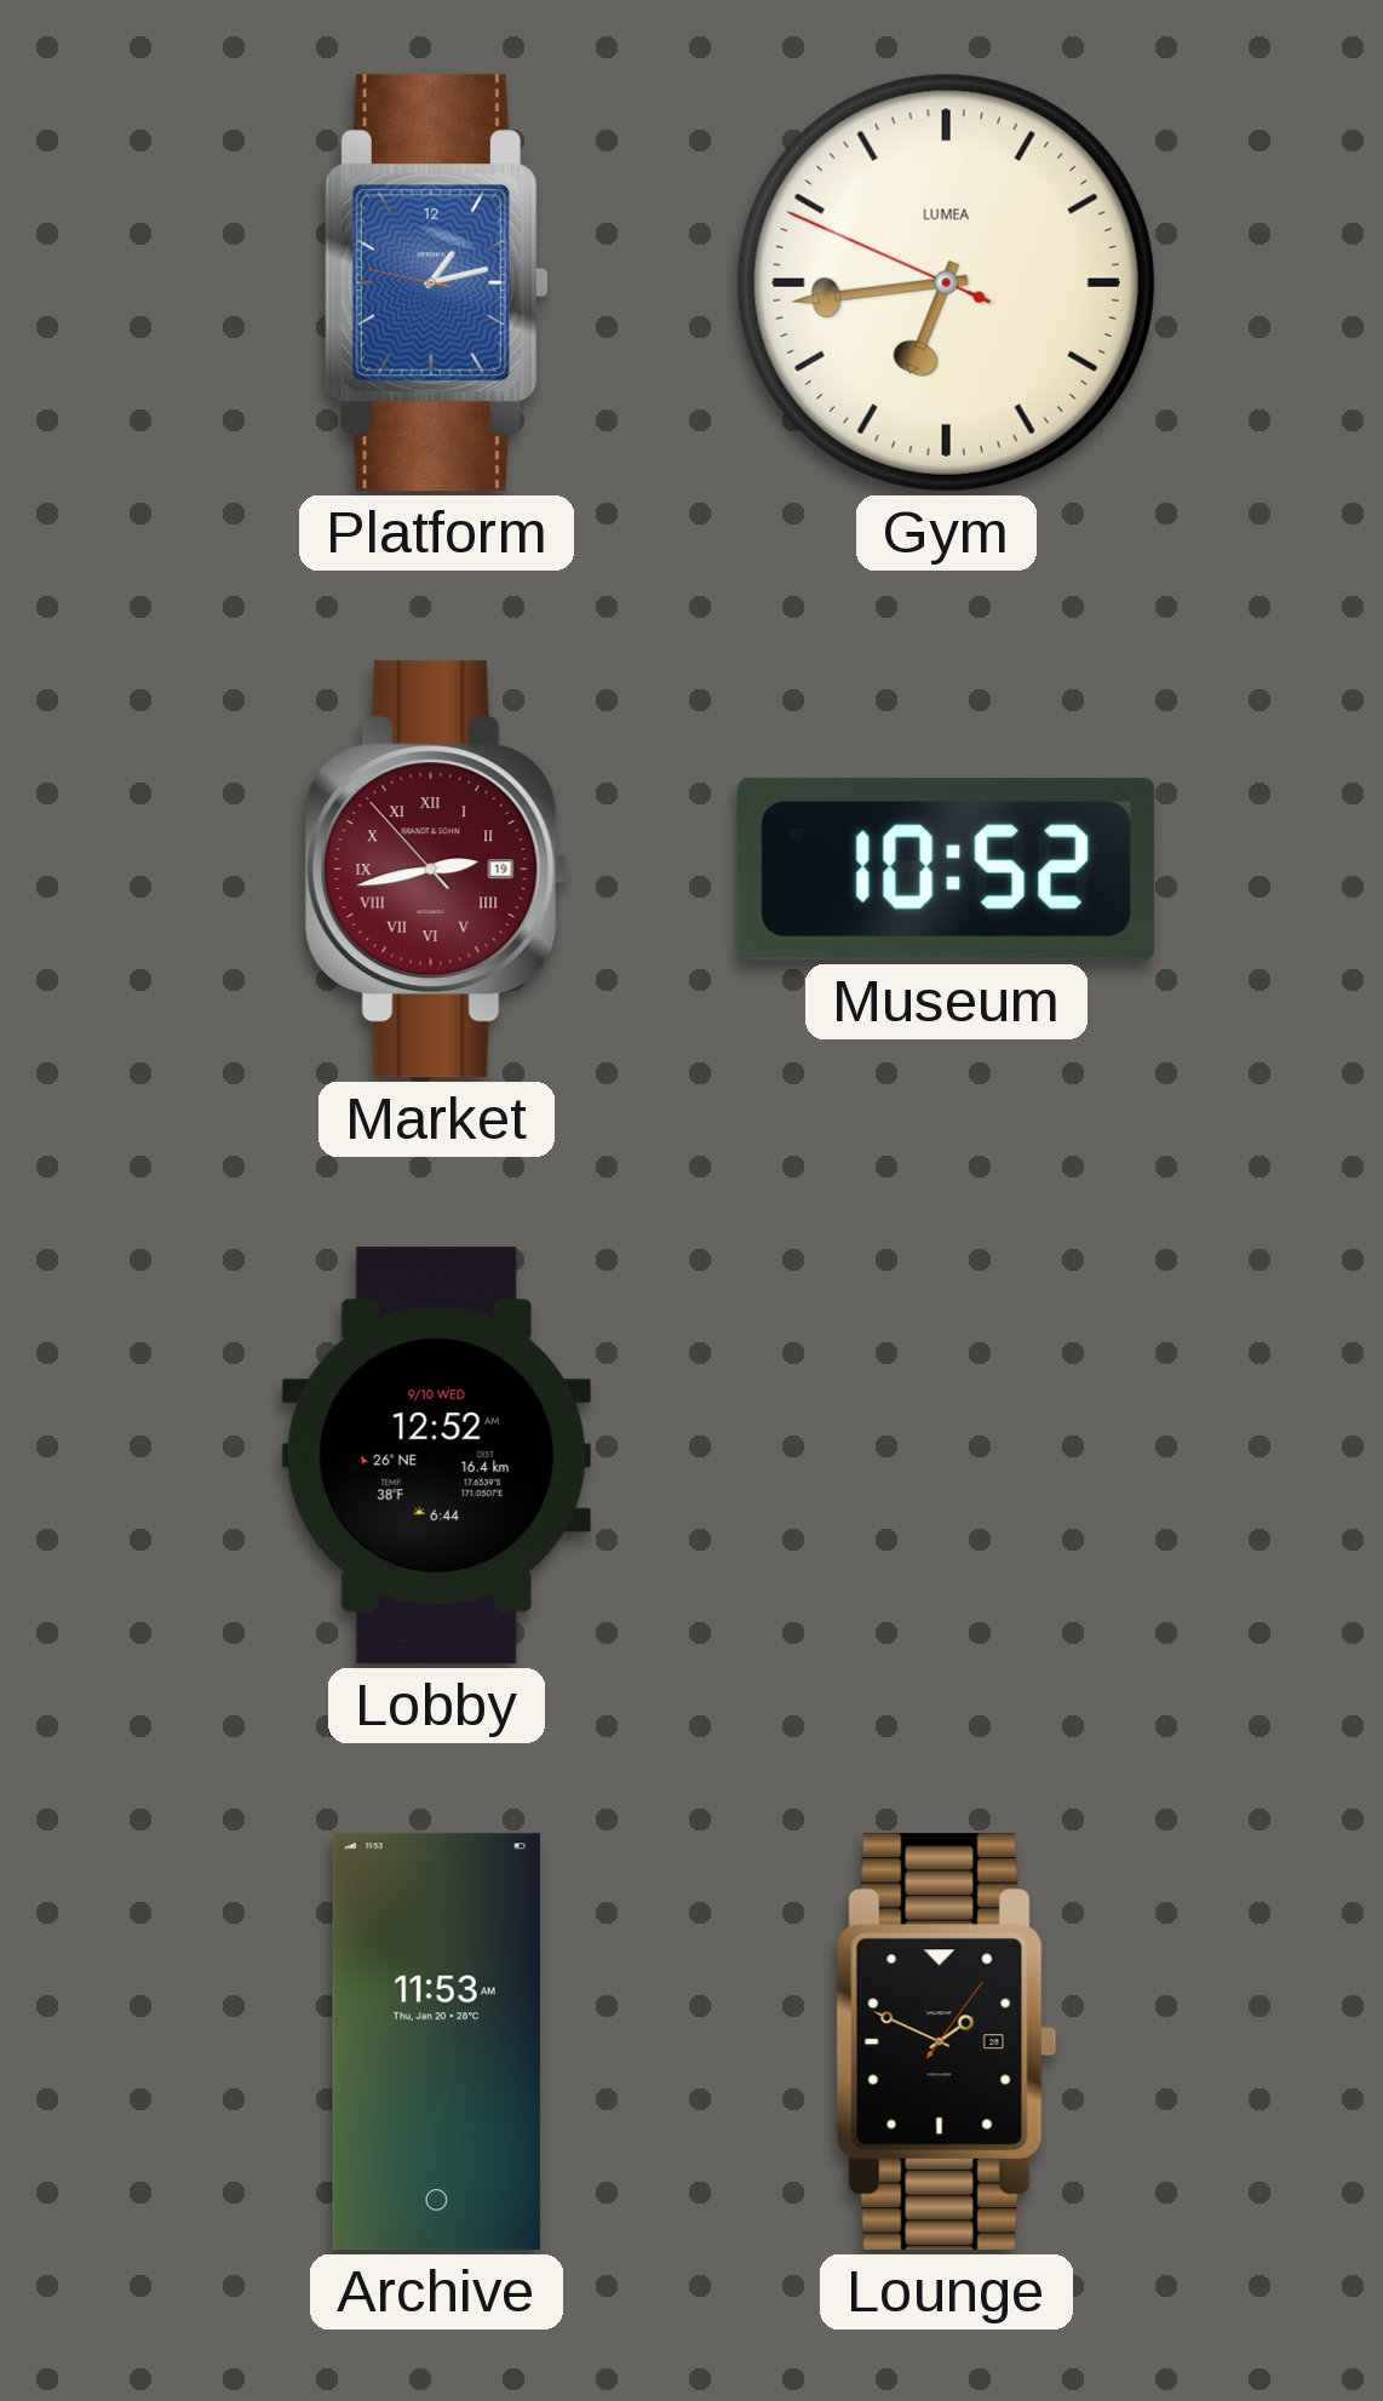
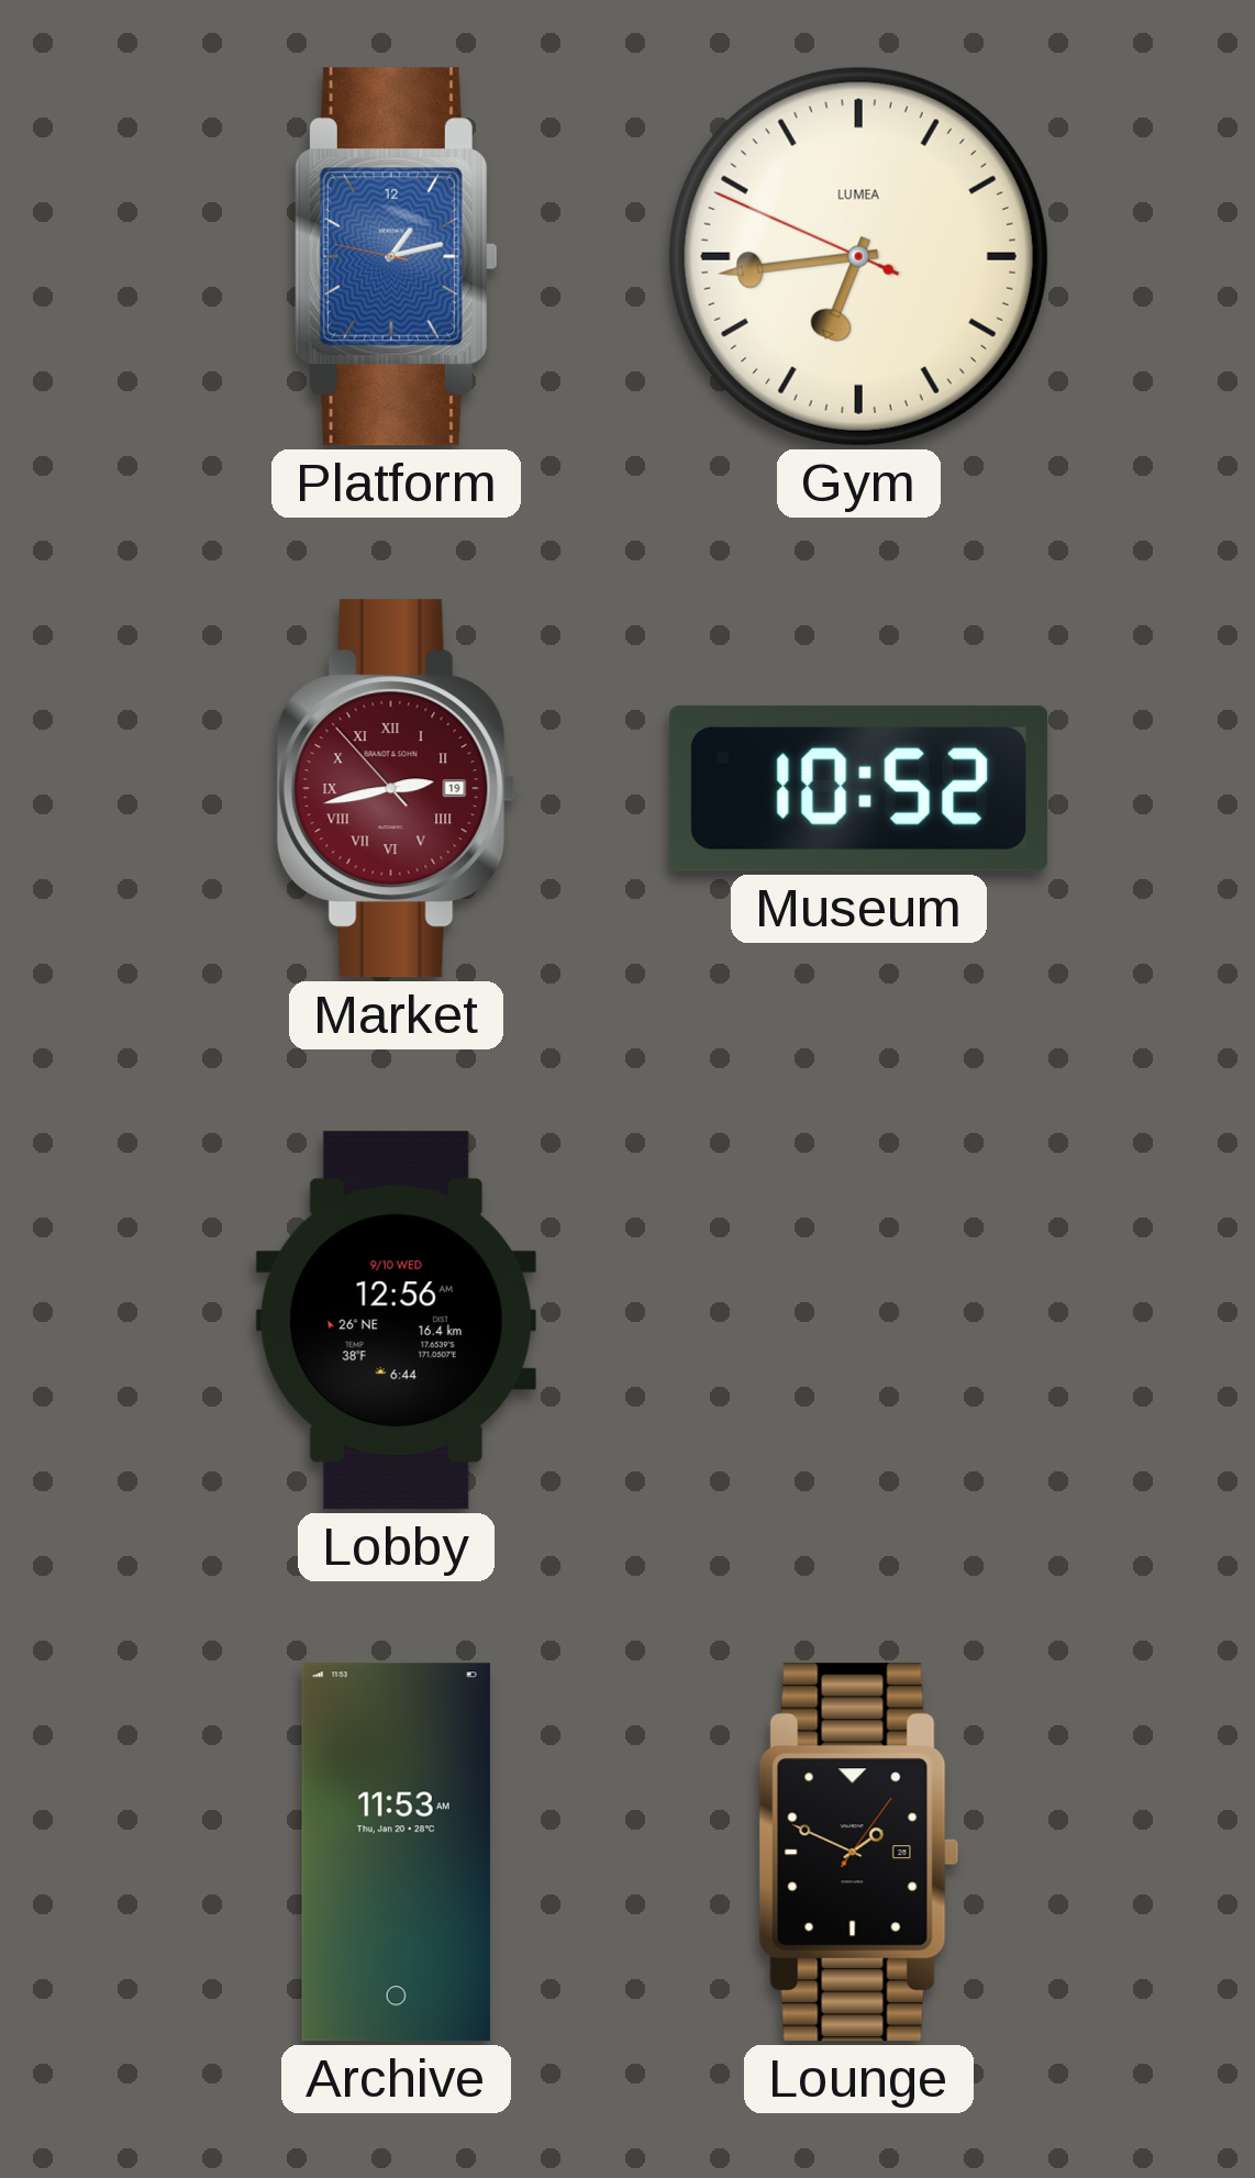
Lobby: 12:52 -> 12:56
